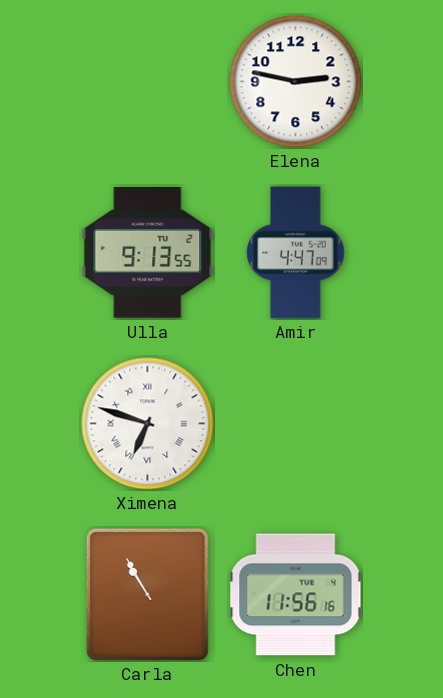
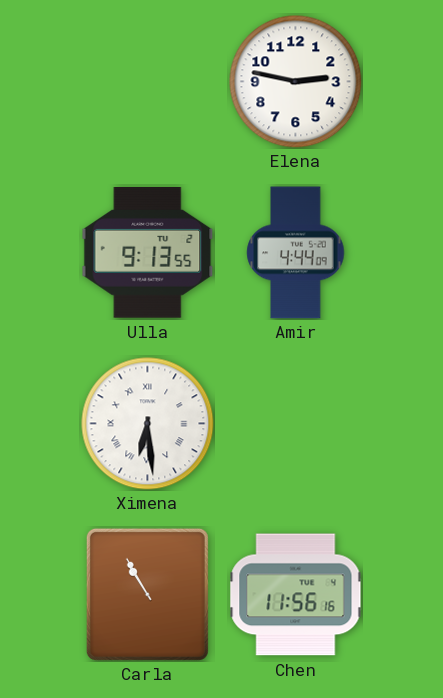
Amir: 4:47 -> 4:44
Ximena: 6:48 -> 6:29
